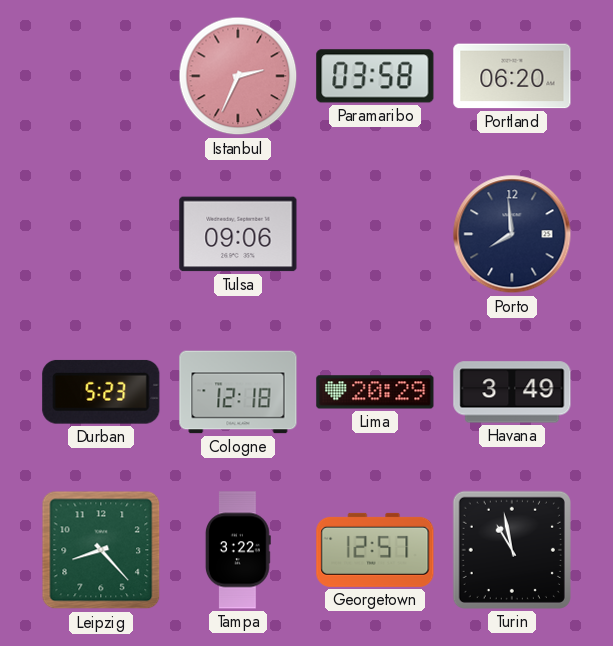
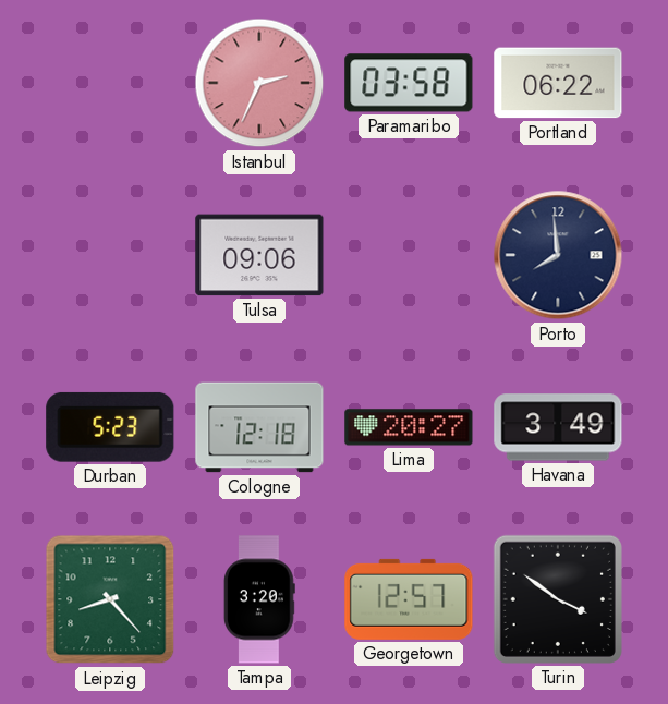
Portland: 06:20 -> 06:22
Lima: 20:29 -> 20:27
Tampa: 3:22 -> 3:20
Turin: 10:58 -> 3:51
